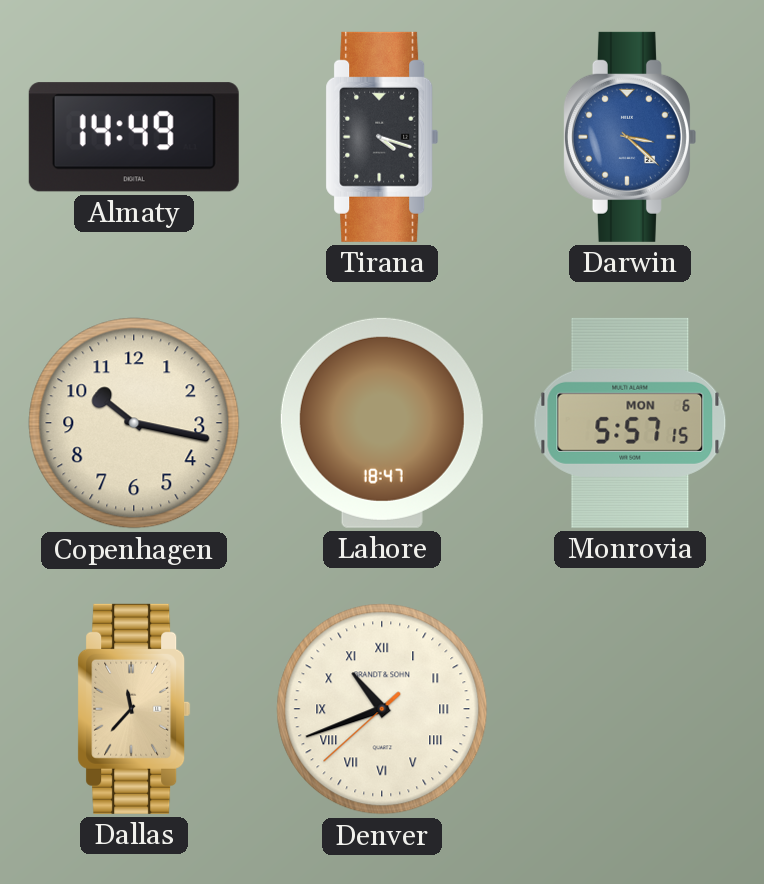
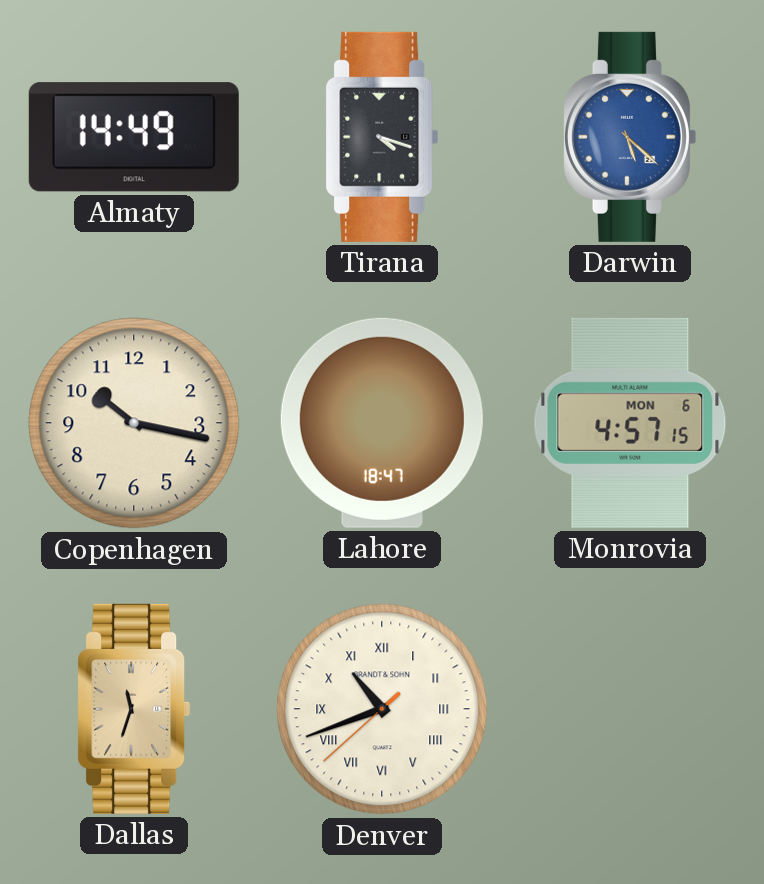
Darwin: 3:22 -> 5:22
Monrovia: 5:57 -> 4:57
Dallas: 11:37 -> 11:33
